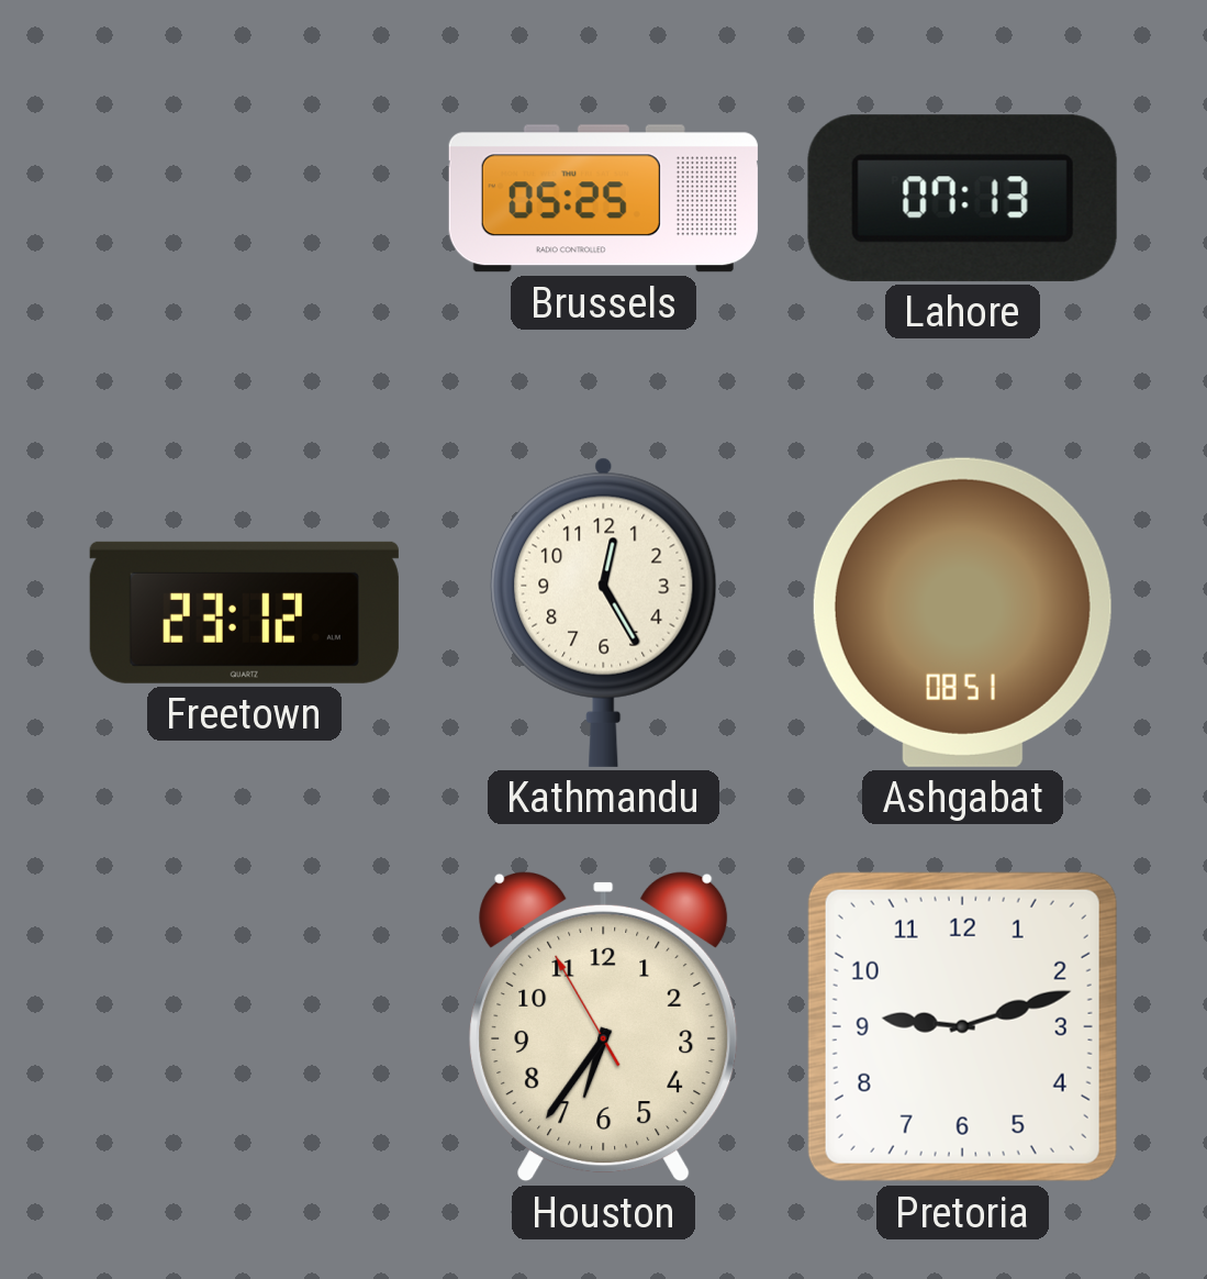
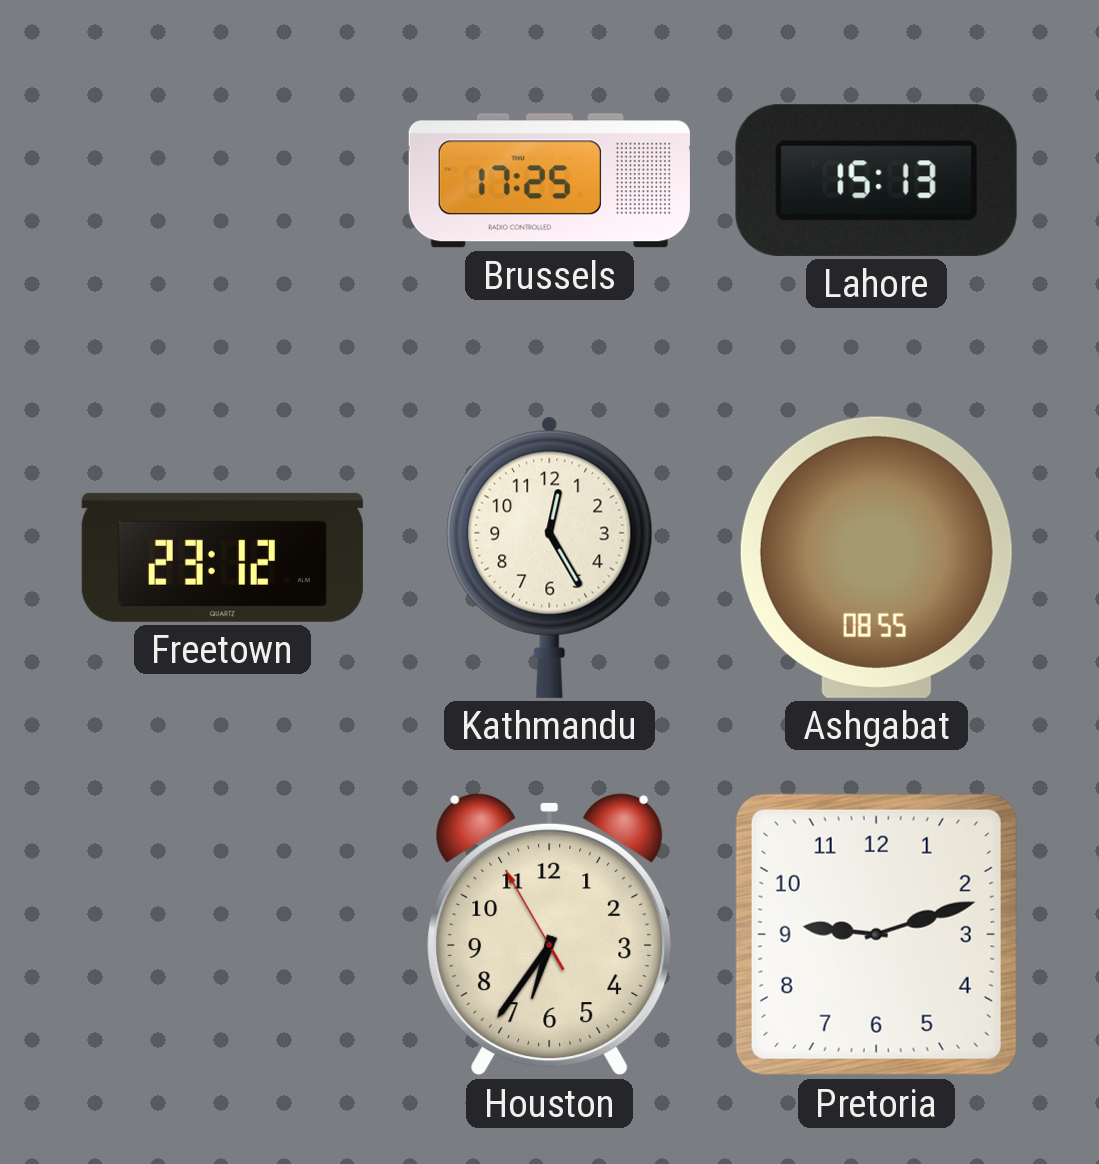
Brussels: 05:25 -> 17:25
Lahore: 07:13 -> 15:13
Ashgabat: 08:51 -> 08:55
